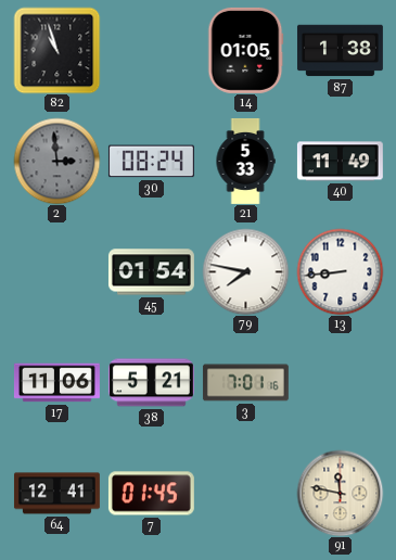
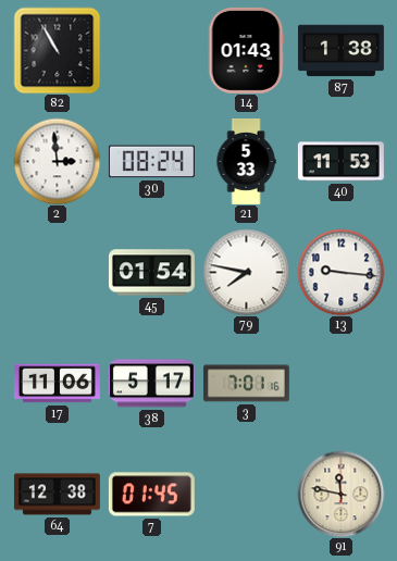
82: 10:57 -> 10:55
14: 01:05 -> 01:43
2 dial: grey -> white
40: 11:49 -> 11:53
13: 8:44 -> 9:16
38: 5:21 -> 5:17
64: 12:41 -> 12:38
